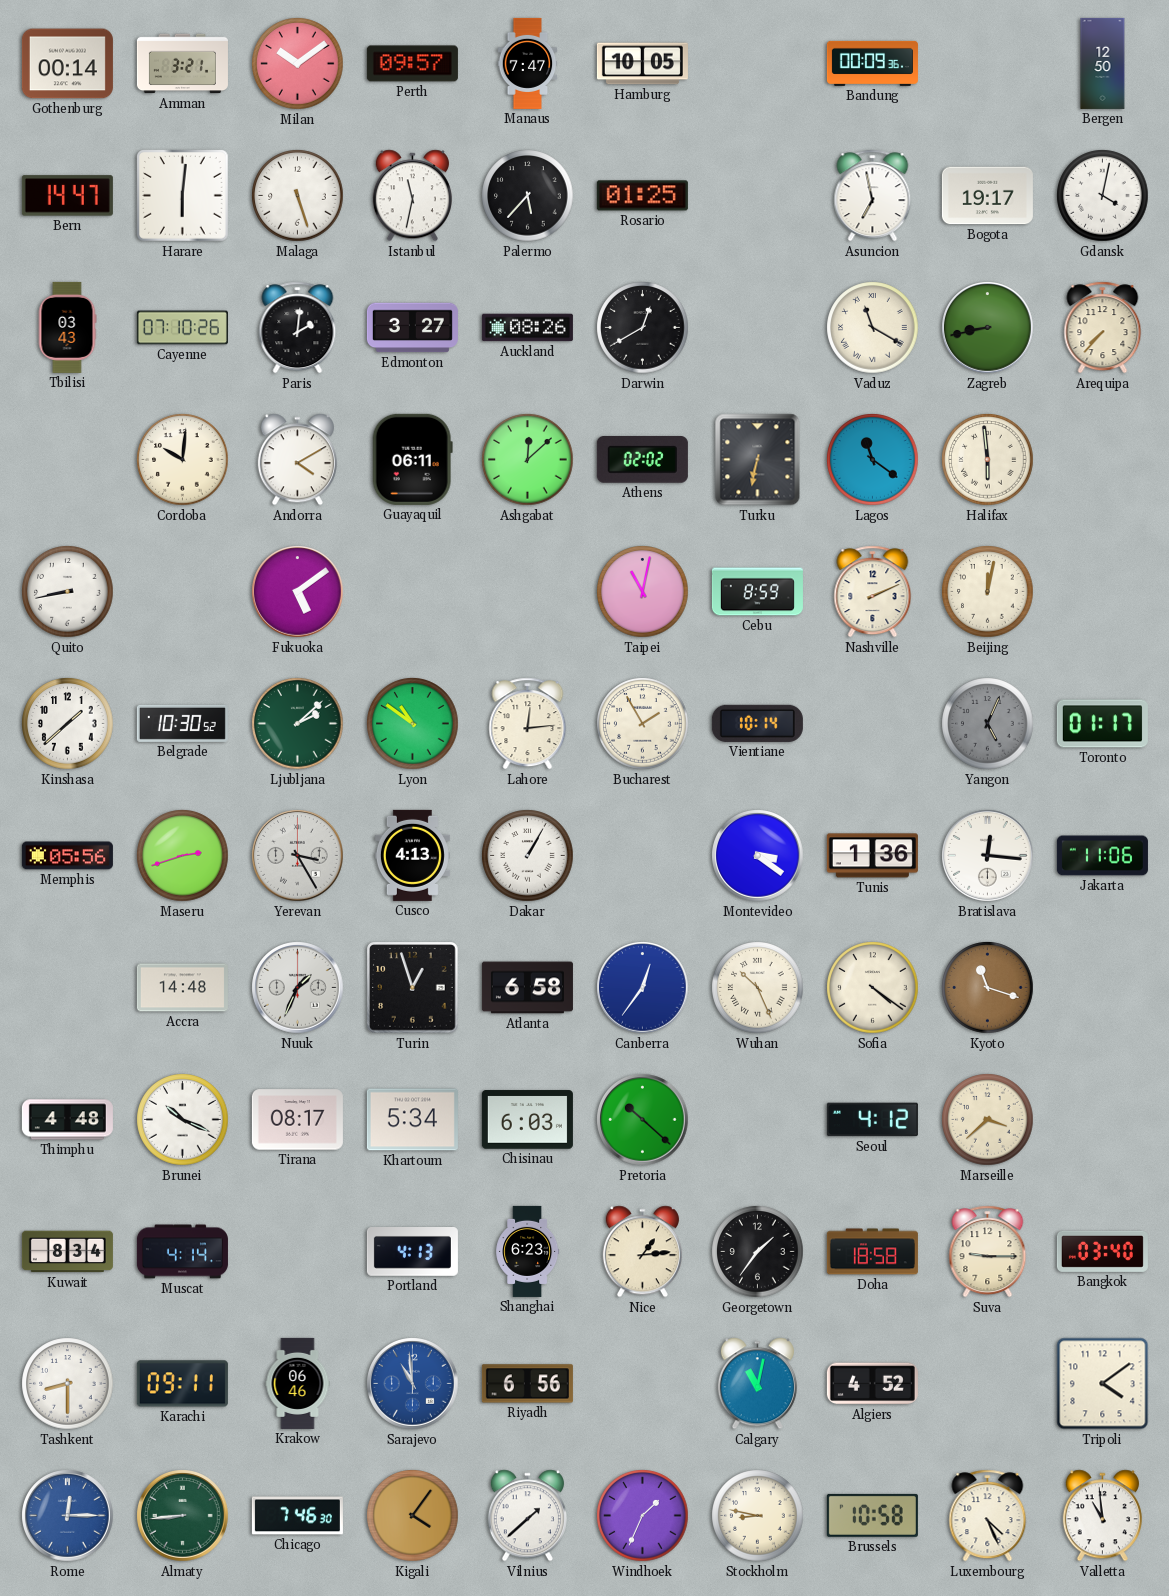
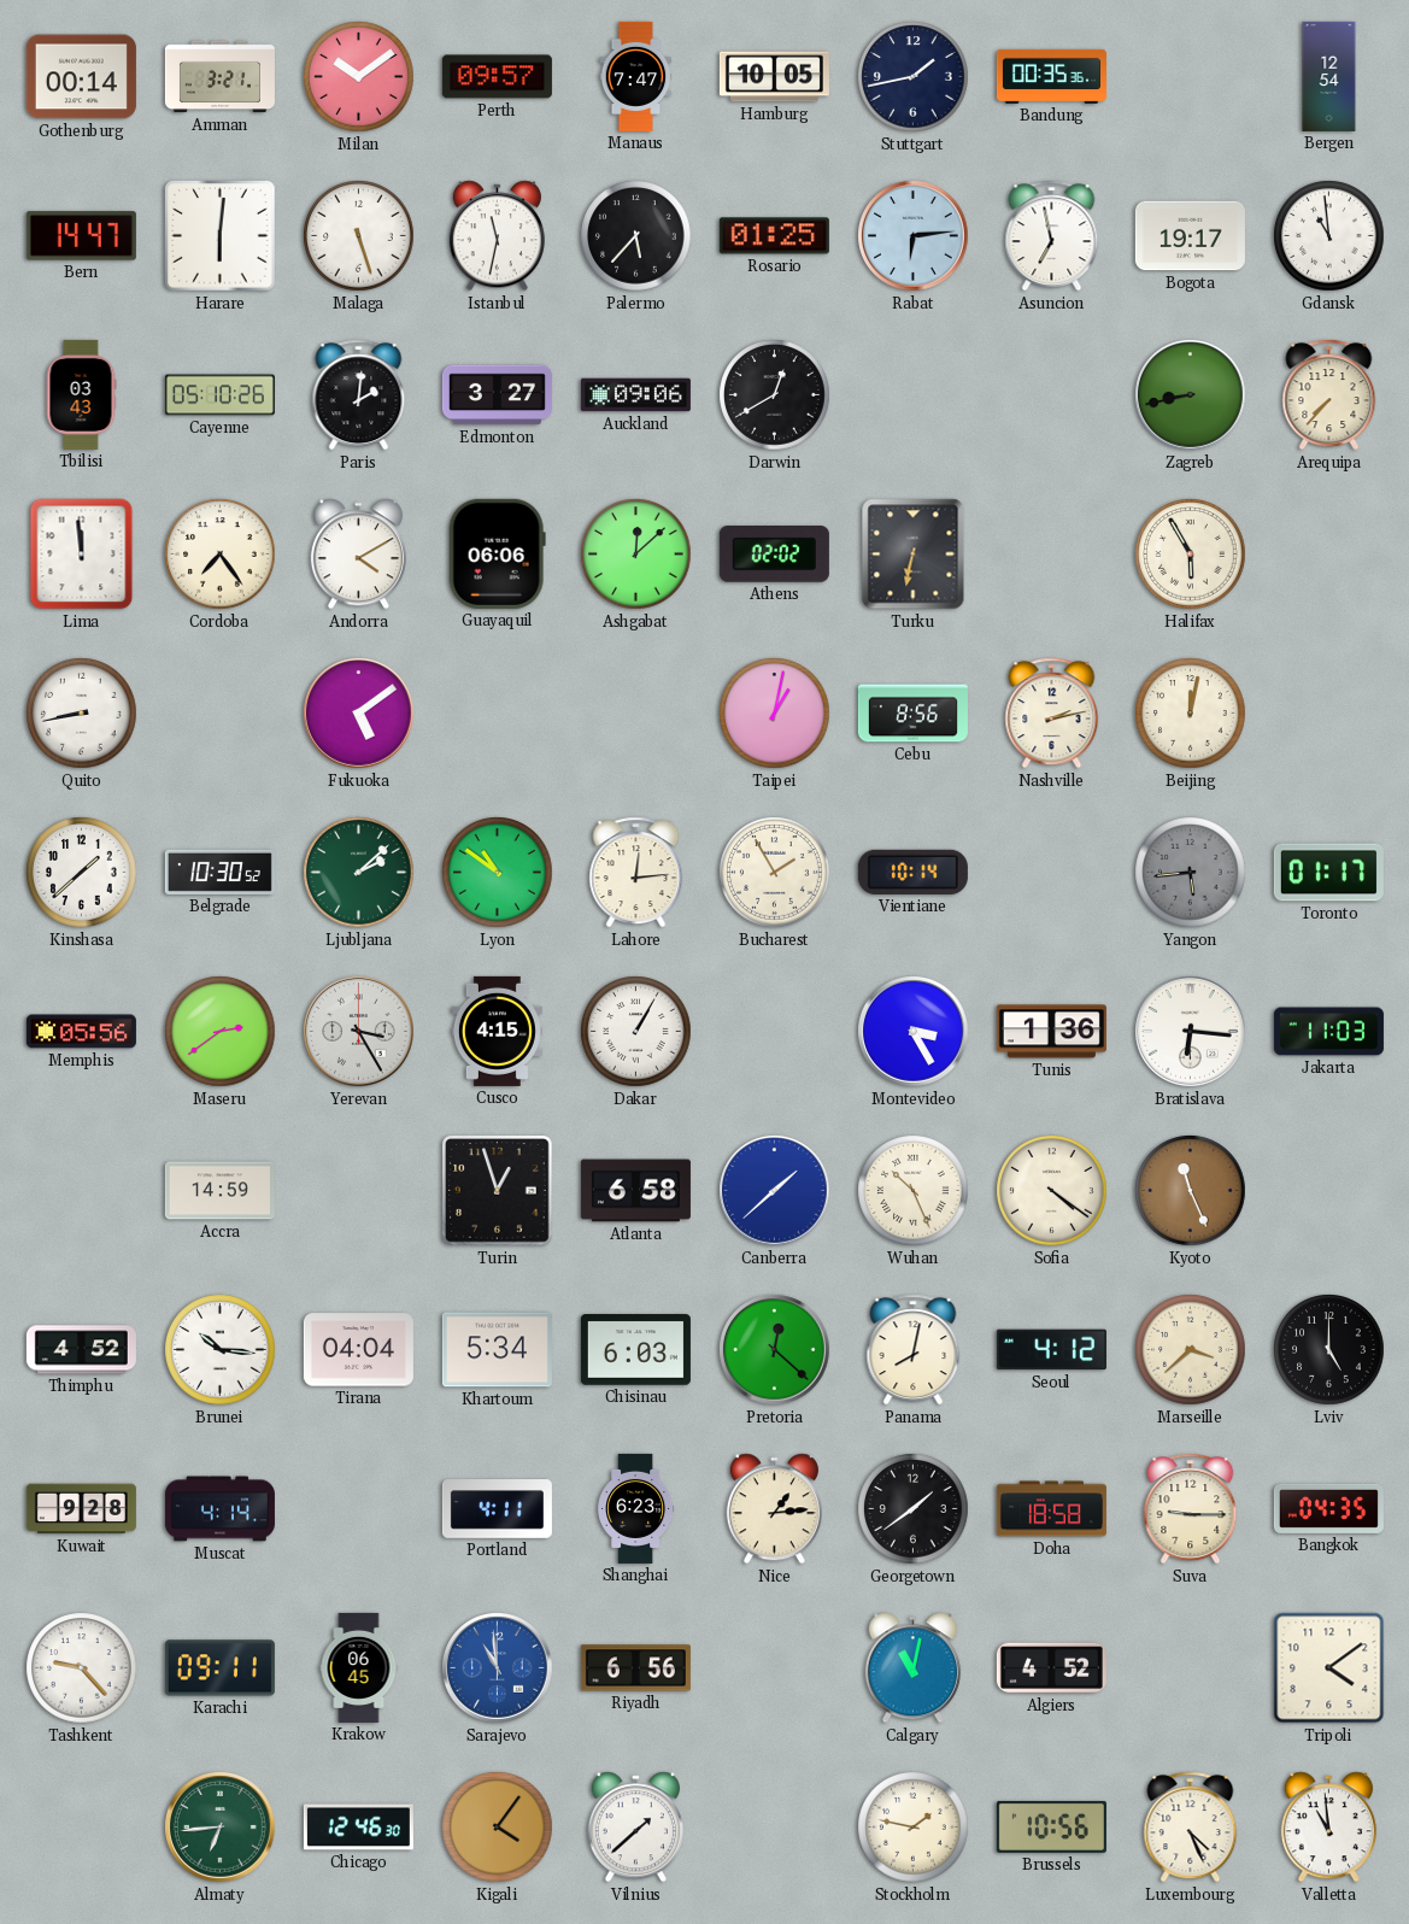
Stuttgart: none -> 1:43
Bandung: 00:09 -> 00:35
Bergen: 12:50 -> 12:54
Rabat: none -> 6:14
Gdansk: 4:02 -> 10:59
Cayenne: 07:10 -> 05:10
Auckland: 08:26 -> 09:06
Vaduz: 11:20 -> none
Lima: none -> 11:59
Cordoba: 10:01 -> 7:24
Guayaquil: 06:11 -> 06:06
Lagos: 11:21 -> none
Halifax: 5:59 -> 5:55
Taipei: 11:02 -> 1:02
Cebu: 8:59 -> 8:56
Nashville: 2:11 -> 2:13
Yangon: 5:04 -> 5:44
Maseru: 2:42 -> 2:39
Cusco: 4:13 -> 4:15
Montevideo: 3:21 -> 3:25
Bratislava: 12:16 -> 6:16
Jakarta: 11:06 -> 11:03
Accra: 14:48 -> 14:59
Nuuk: 1:34 -> none
Canberra: 12:36 -> 1:38
Kyoto: 11:18 -> 11:26
Thimphu: 4:48 -> 4:52
Brunei: 10:19 -> 10:16
Tirana: 08:17 -> 04:04
Pretoria: 10:22 -> 12:22
Panama: none -> 8:02
Lviv: none -> 5:00
Kuwait: 8:34 -> 9:28
Portland: 4:13 -> 4:11
Georgetown: 1:36 -> 1:39
Bangkok: 03:40 -> 04:35
Tashkent: 8:30 -> 9:23
Krakow: 06:46 -> 06:45
Rome: 12:15 -> none
Almaty: 8:44 -> 6:44
Chicago: 7:46 -> 12:46
Windhoek: 1:34 -> none
Stockholm: 8:47 -> 1:47
Brussels: 10:58 -> 10:56
